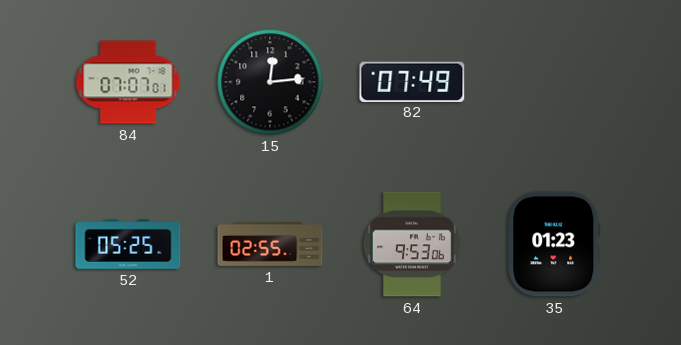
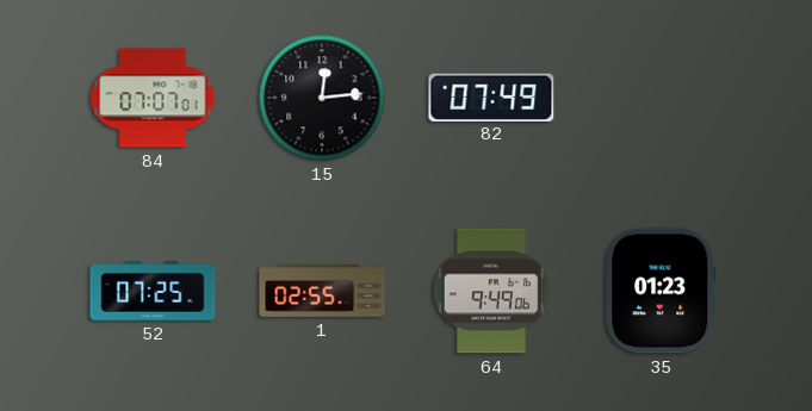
52: 05:25 -> 07:25
64: 9:53 -> 9:49
